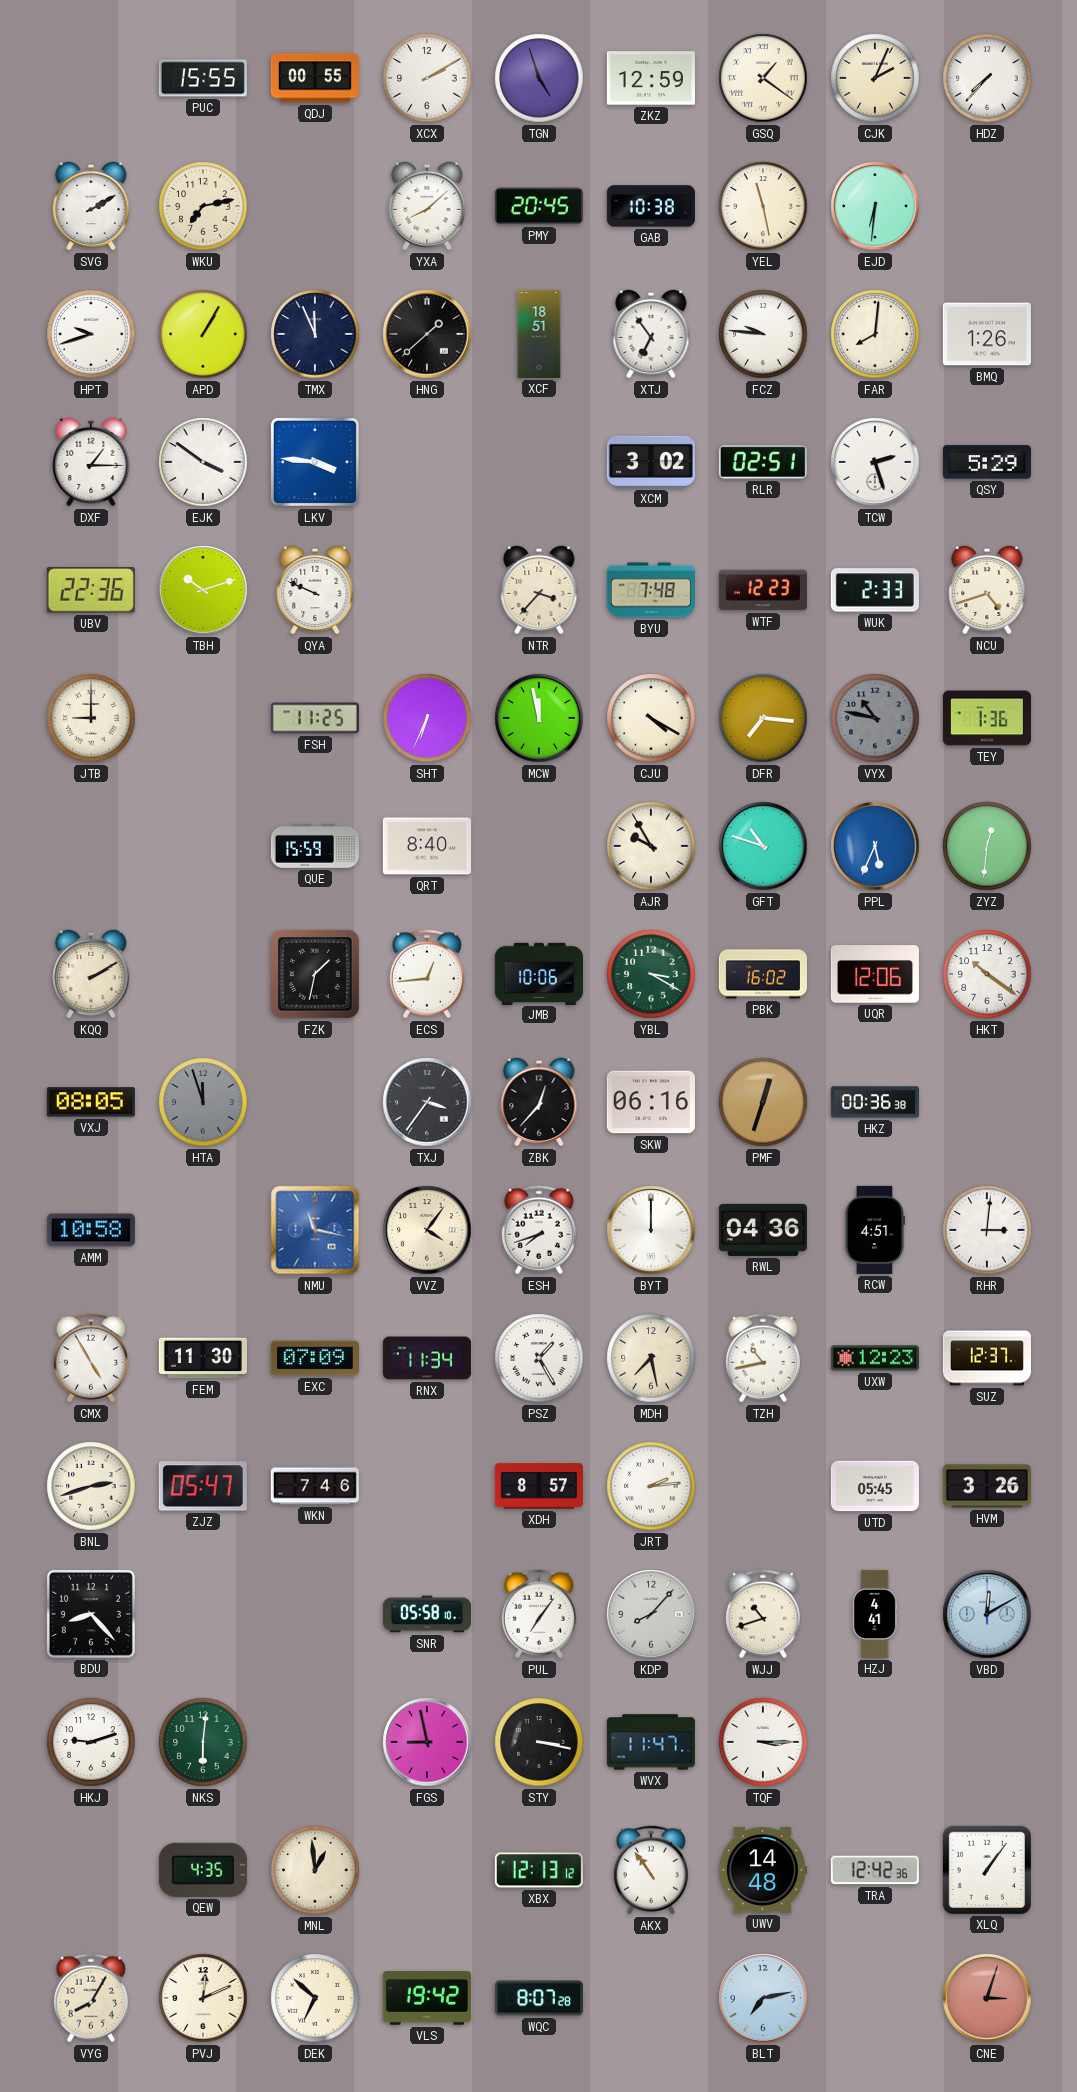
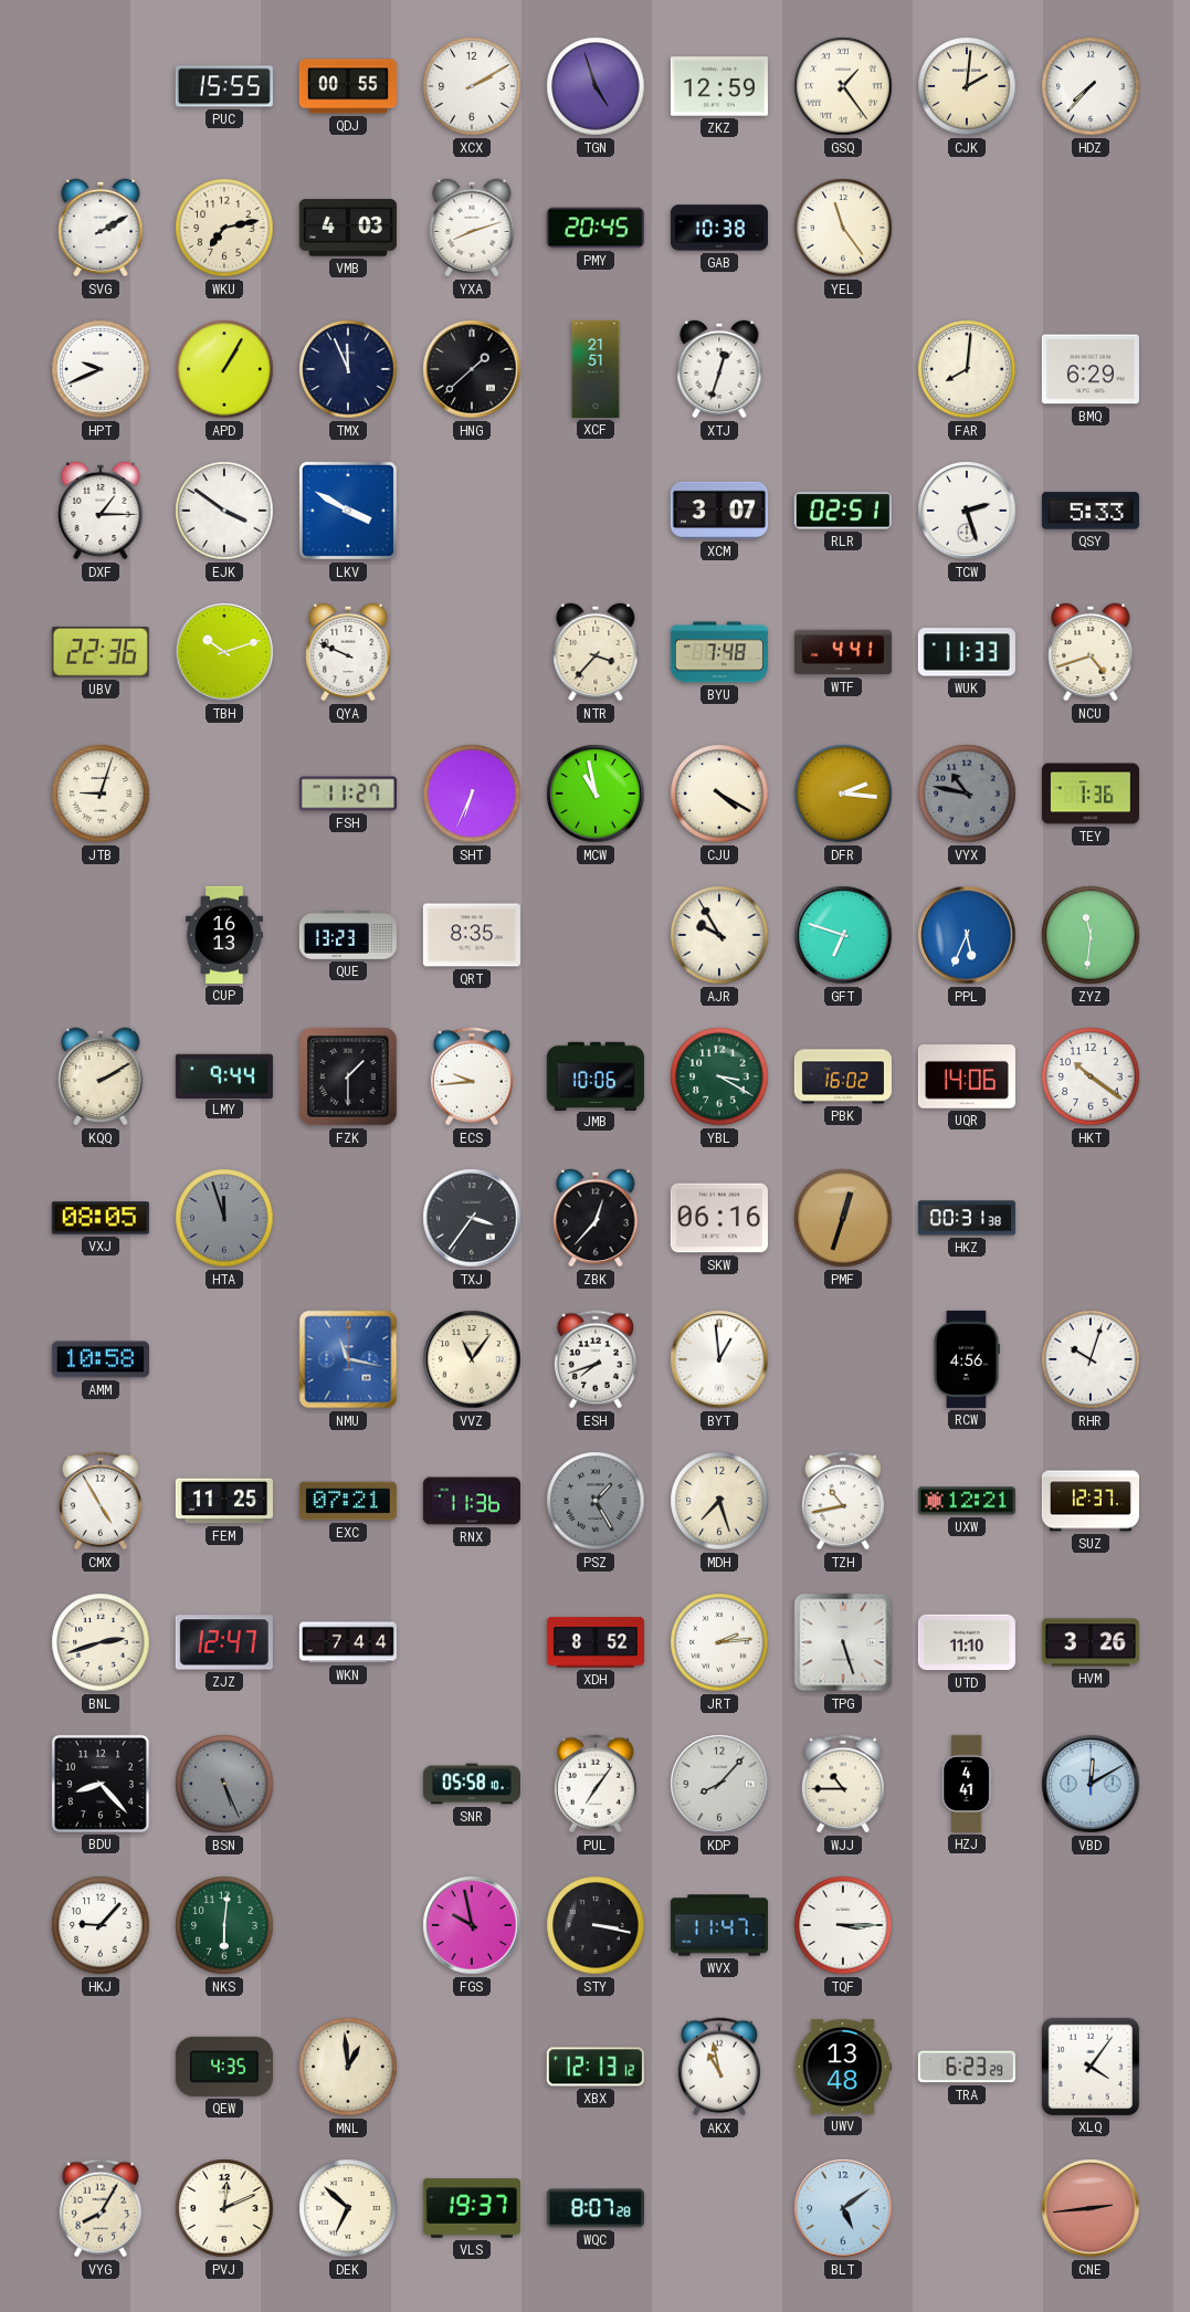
GSQ: 1:21 -> 1:24
CJK: 2:04 -> 2:01
VMB: none -> 4:03
YXA: 8:08 -> 8:12
YEL: 11:28 -> 11:24
EJD: 6:31 -> none
HPT: 9:42 -> 9:41
XCF: 18:51 -> 21:51
XTJ: 6:54 -> 12:33
FCZ: 9:46 -> none
BMQ: 1:26 -> 6:29
LKV: 3:46 -> 3:50
XCM: 3:02 -> 3:07
QSY: 5:29 -> 5:33
WTF: 12:23 -> 4:41
WUK: 2:33 -> 11:33
JTB: 9:00 -> 9:03
FSH: 11:25 -> 11:27
MCW: 11:58 -> 10:58
DFR: 7:16 -> 2:16
CUP: none -> 16:13
QUE: 15:59 -> 13:23
QRT: 8:40 -> 8:35
GFT: 10:48 -> 6:48
ZYZ: 12:31 -> 11:31
LMY: none -> 9:44
FZK: 1:32 -> 1:30
ECS: 12:44 -> 9:44
UQR: 12:06 -> 14:06
HKZ: 00:36 -> 00:31
VVZ: 4:06 -> 11:06
BYT: 12:00 -> 12:59
RWL: 04:36 -> none
RCW: 4:51 -> 4:56
RHR: 3:01 -> 10:03
FEM: 11:30 -> 11:25
EXC: 07:09 -> 07:21
RNX: 11:34 -> 11:36
PSZ dial: white -> grey
MDH: 7:28 -> 7:27
UXW: 12:23 -> 12:21
ZJZ: 05:47 -> 12:47
WKN: 7:46 -> 7:44
XDH: 8:57 -> 8:52
TPG: none -> 5:27
UTD: 05:45 -> 11:10
BSN: none -> 5:26
WJJ: 10:42 -> 10:45
HKJ: 9:12 -> 9:07
FGS: 8:58 -> 9:58
AKX: 10:54 -> 10:58
UWV: 14:48 -> 13:48
TRA: 12:42 -> 6:23
XLQ: 1:06 -> 4:06
VLS: 19:42 -> 19:37
BLT: 7:13 -> 5:09
CNE: 3:03 -> 2:44
